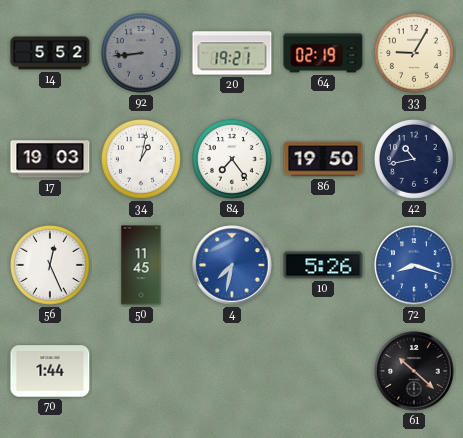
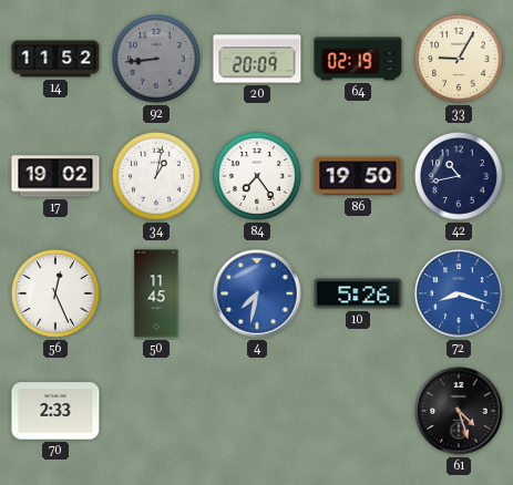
14: 5:52 -> 11:52
20: 19:21 -> 20:09
17: 19:03 -> 19:02
70: 1:44 -> 2:33
61: 10:22 -> 4:27
